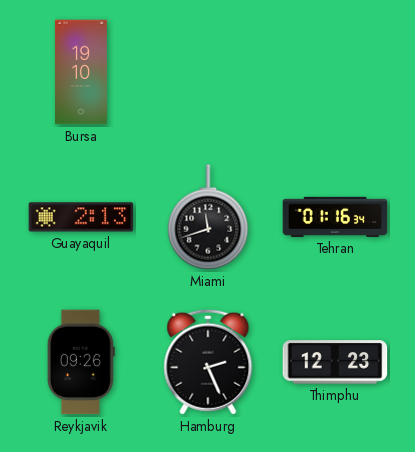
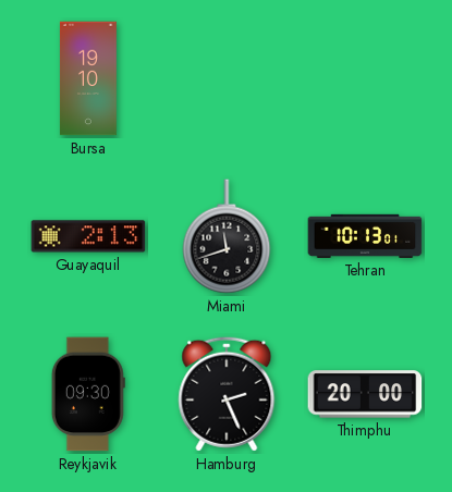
Tehran: 01:16 -> 10:13
Reykjavik: 09:26 -> 09:30
Thimphu: 12:23 -> 20:00
